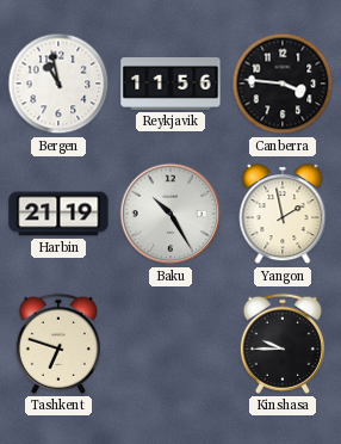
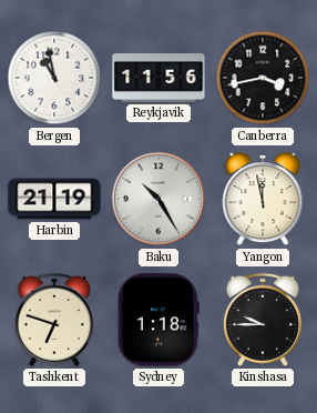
Canberra: 3:46 -> 3:43
Yangon: 1:58 -> 11:58
Sydney: none -> 1:18
